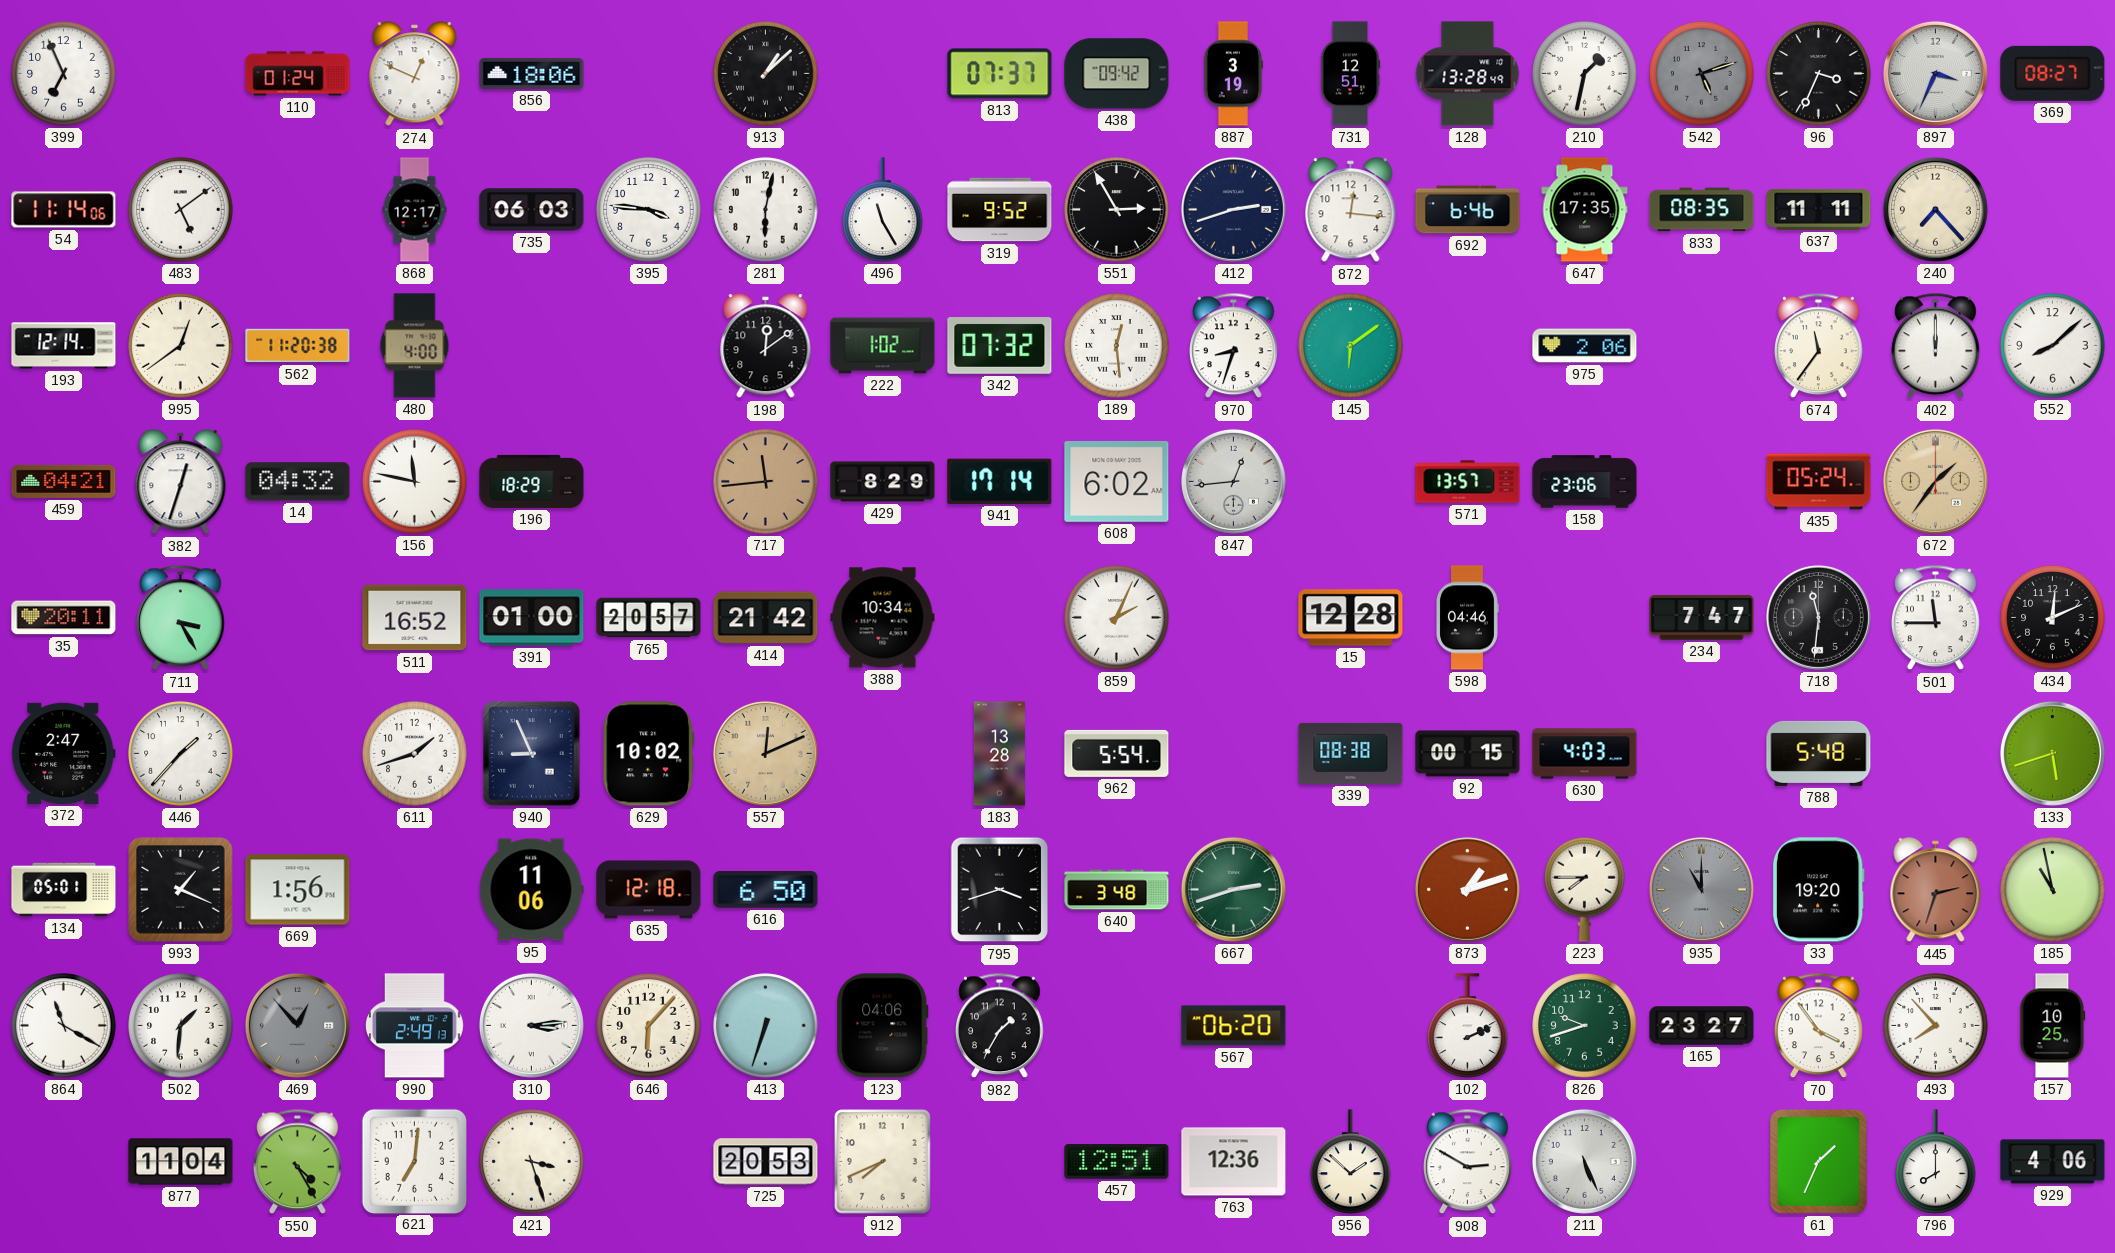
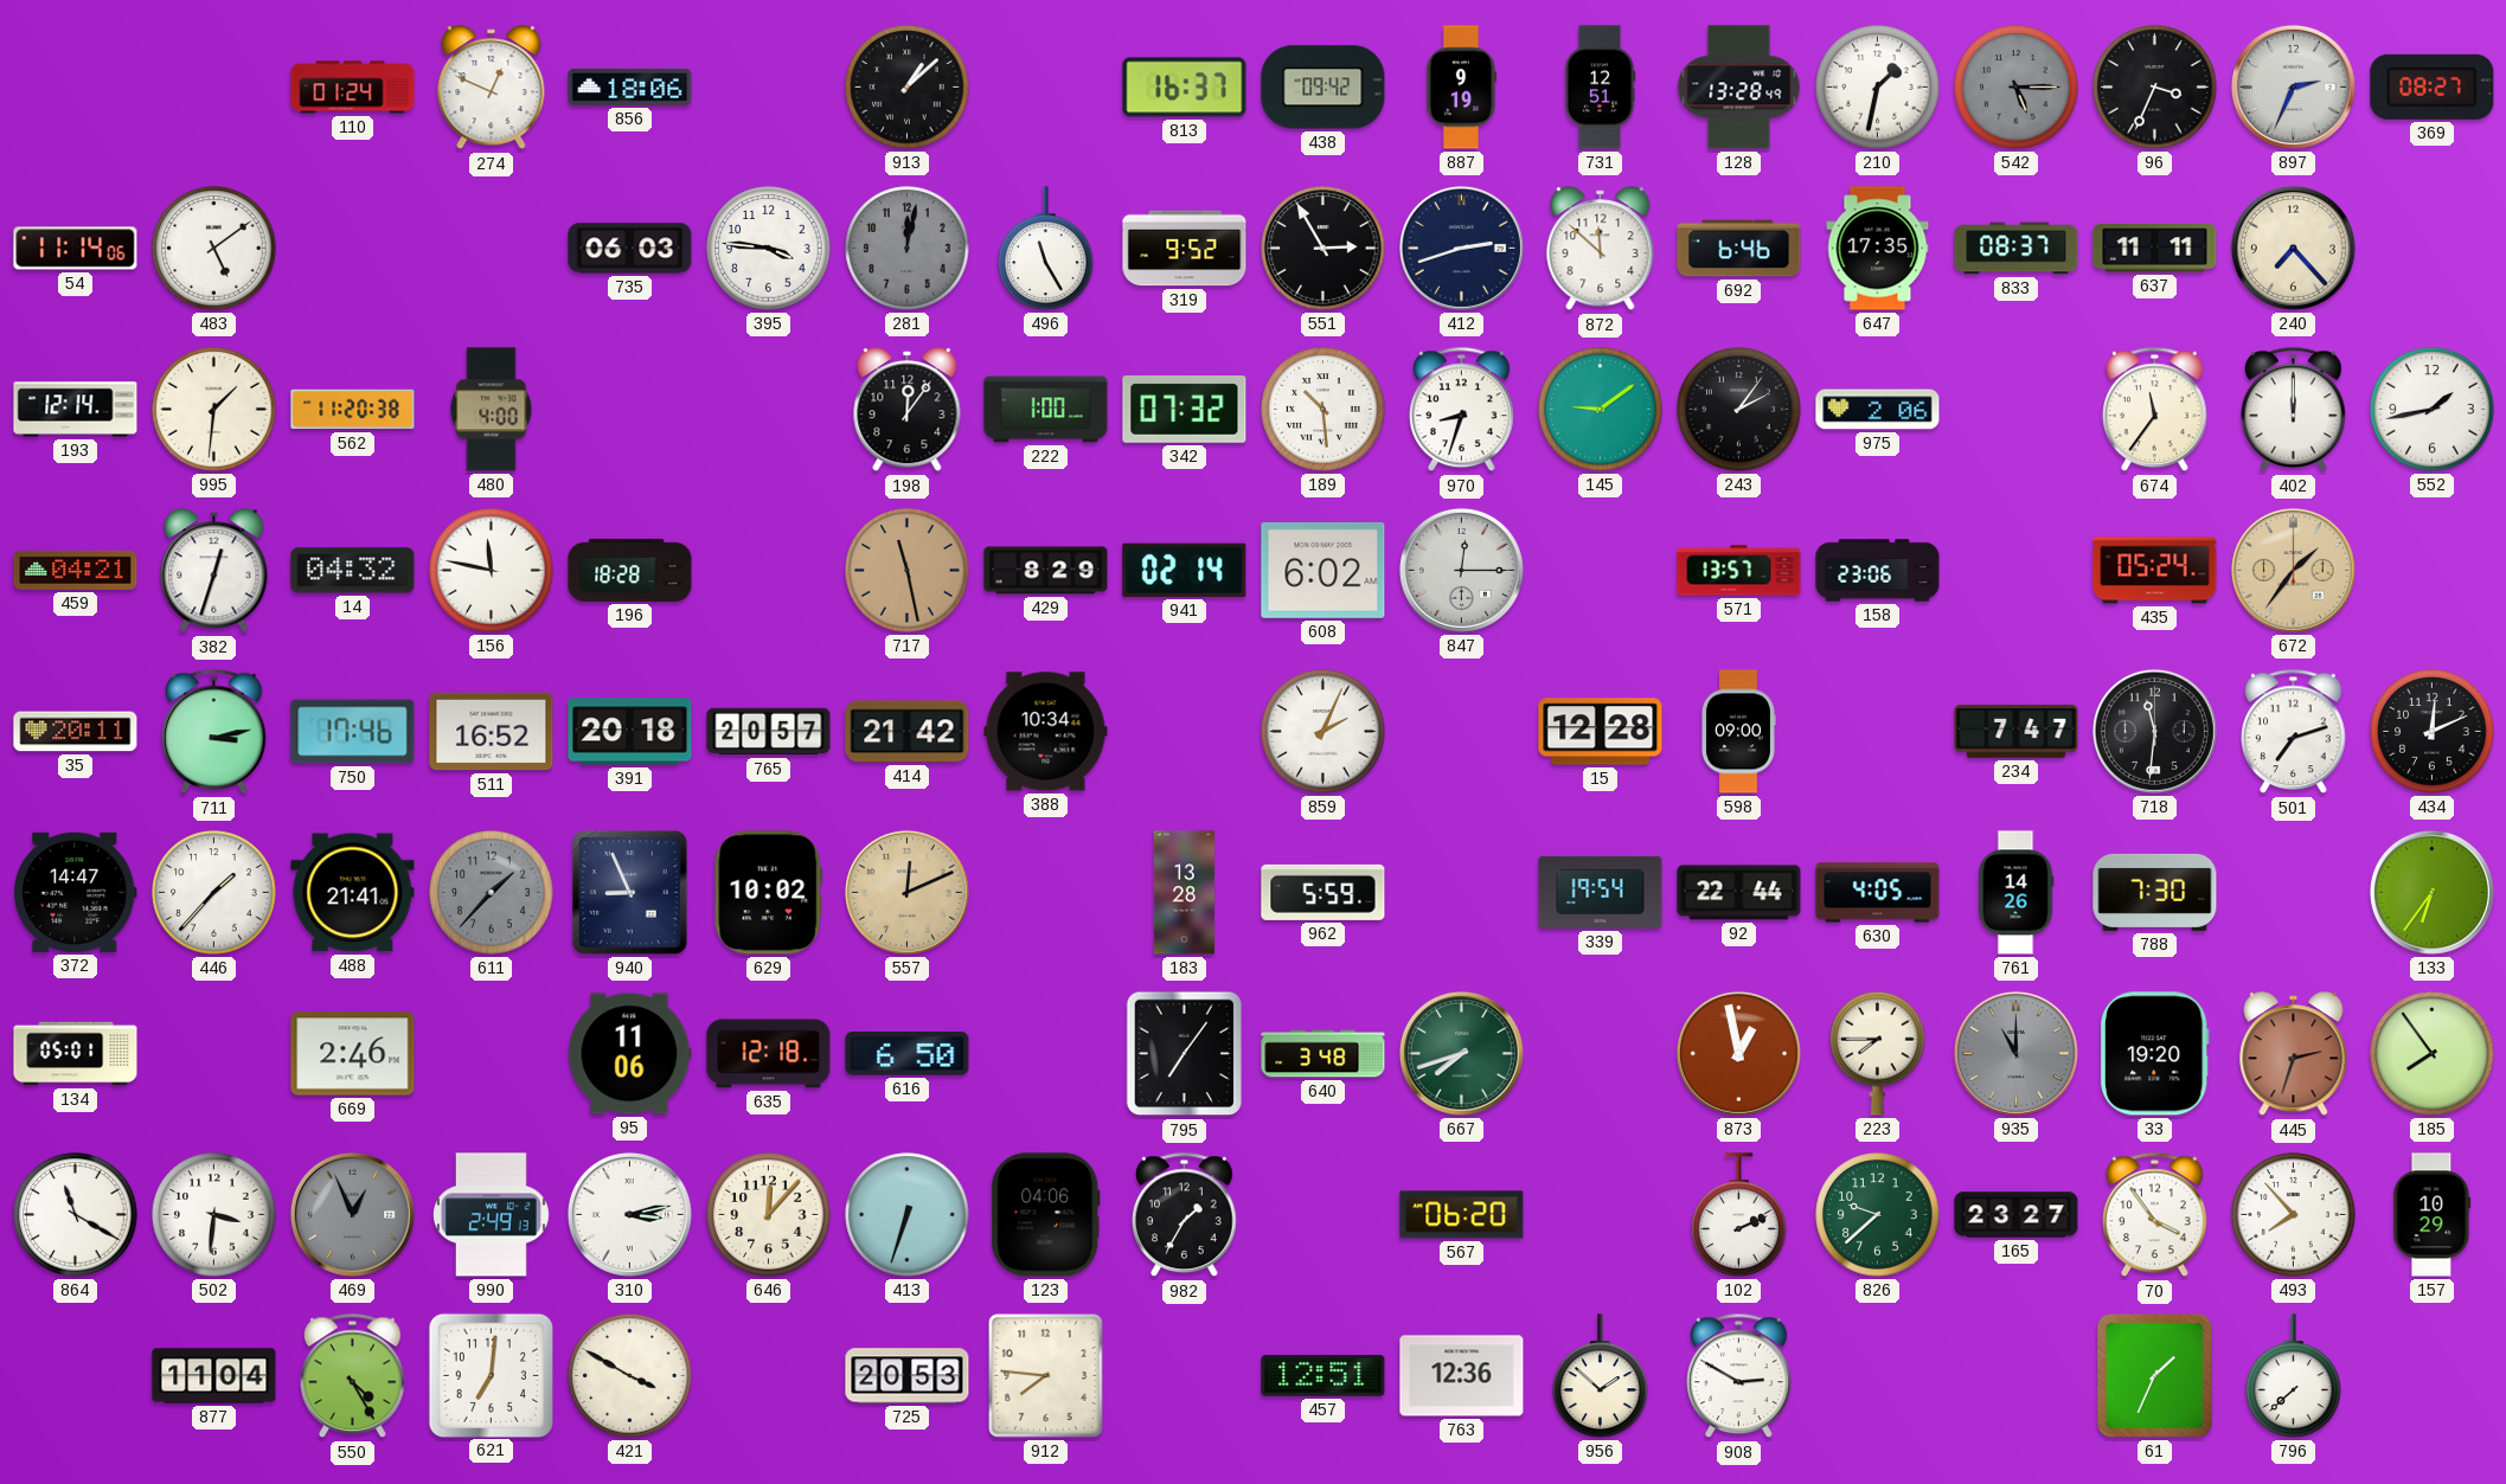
399: 6:56 -> none
813: 07:37 -> 16:37
887: 3:19 -> 9:19
542: 5:12 -> 5:15
897: 3:34 -> 2:34
868: 12:17 -> none
281: 6:02 -> 12:02
281 dial: white -> grey
872: 12:16 -> 11:52
833: 08:35 -> 08:37
995: 12:39 -> 1:31
198: 12:09 -> 12:06
222: 1:02 -> 1:00
189: 12:29 -> 10:29
145: 6:09 -> 9:09
243: none -> 2:06
552: 8:08 -> 1:43
196: 18:29 -> 18:28
717: 11:44 -> 11:28
941: 17:14 -> 02:14
847: 12:44 -> 12:15
711: 3:25 -> 3:13
750: none -> 17:46
391: 01:00 -> 20:18
598: 04:46 -> 09:00
501: 11:45 -> 7:12
372: 2:47 -> 14:47
488: none -> 21:41
611: 1:42 -> 1:37
611 dial: white -> grey
962: 5:54 -> 5:59
339: 08:38 -> 19:54
92: 00:15 -> 22:44
630: 4:03 -> 4:05
761: none -> 14:26
788: 5:48 -> 7:30
133: 5:42 -> 6:36
993: 1:19 -> none
669: 1:56 -> 2:46
795: 3:42 -> 7:06
667: 2:42 -> 7:42
873: 1:12 -> 12:58
185: 10:58 -> 7:54
502: 1:31 -> 3:31
469: 12:53 -> 12:56
310: 3:14 -> 3:13
646: 6:07 -> 12:07
826: 9:42 -> 9:38
157: 10:25 -> 10:29
421: 3:27 -> 3:50
912: 7:41 -> 7:46
211: 5:26 -> none
796: 8:00 -> 7:38
929: 4:06 -> none
